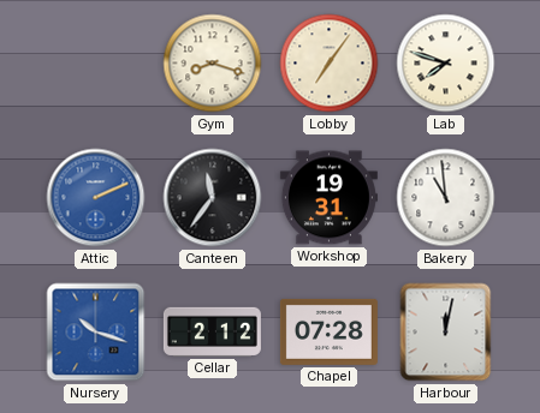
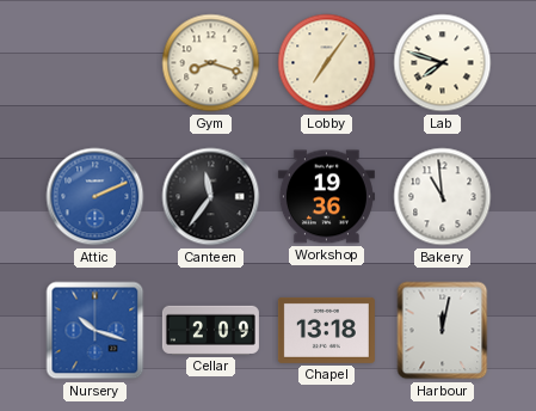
Workshop: 19:31 -> 19:36
Cellar: 2:12 -> 2:09
Chapel: 07:28 -> 13:18
